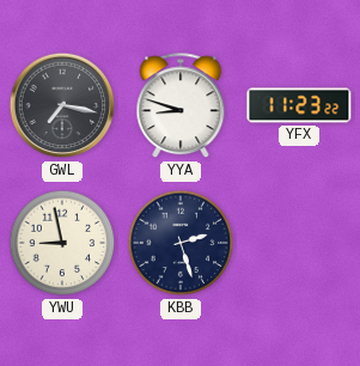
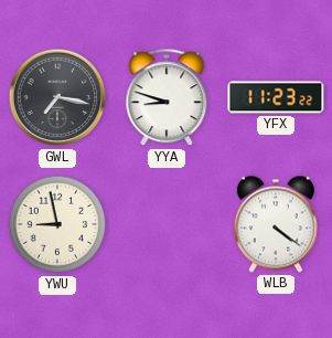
KBB: 2:27 -> none
WLB: none -> 4:21
